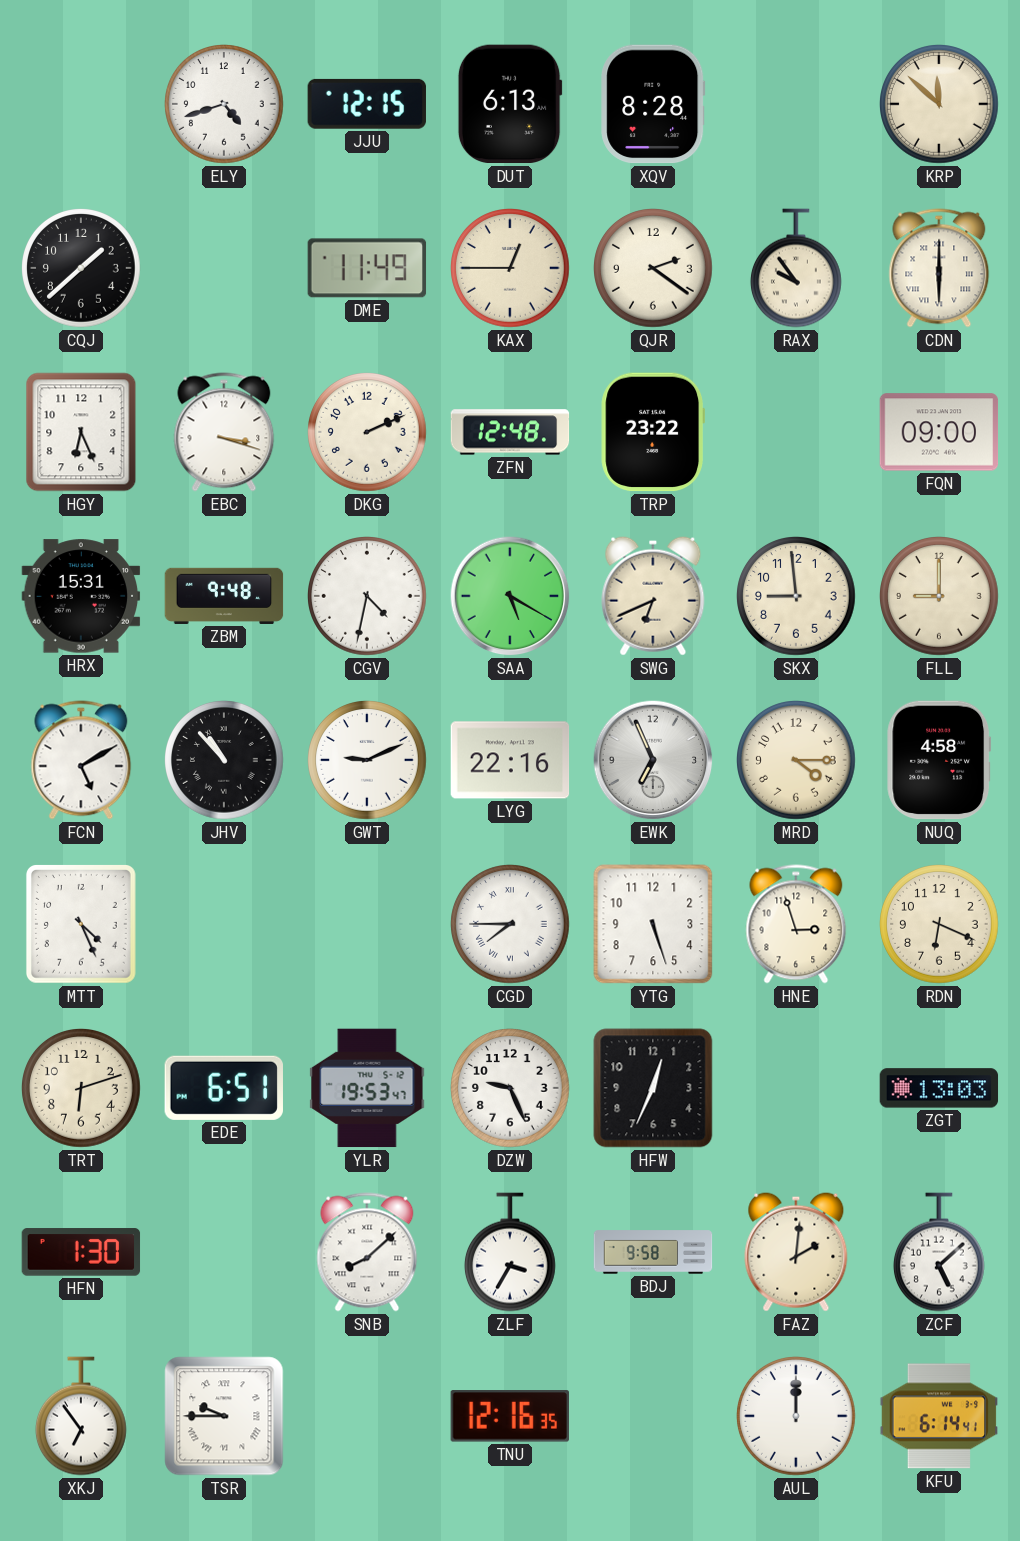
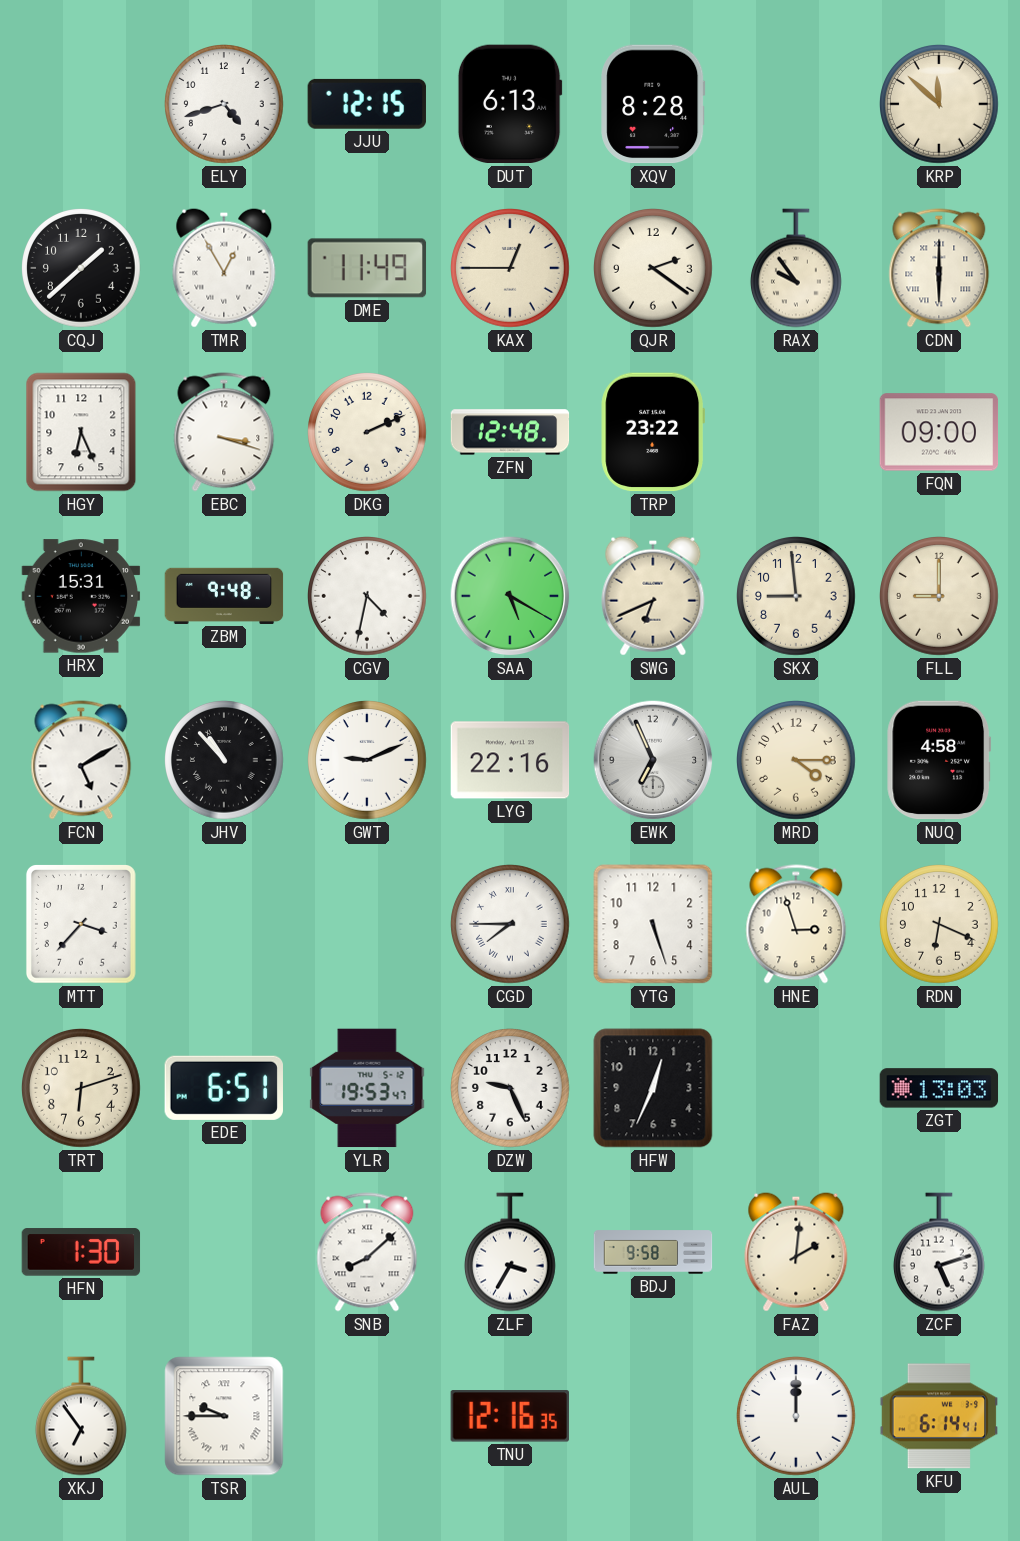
TMR: none -> 12:55
MTT: 4:26 -> 3:37
ZCF: 5:08 -> 5:12
